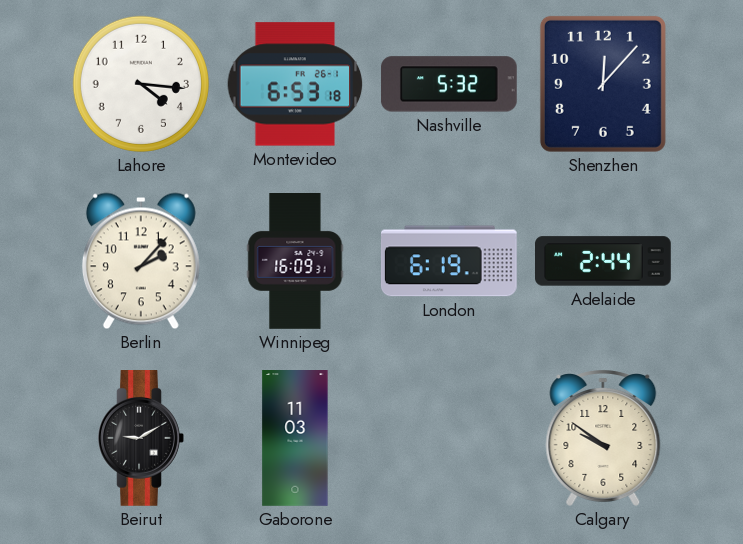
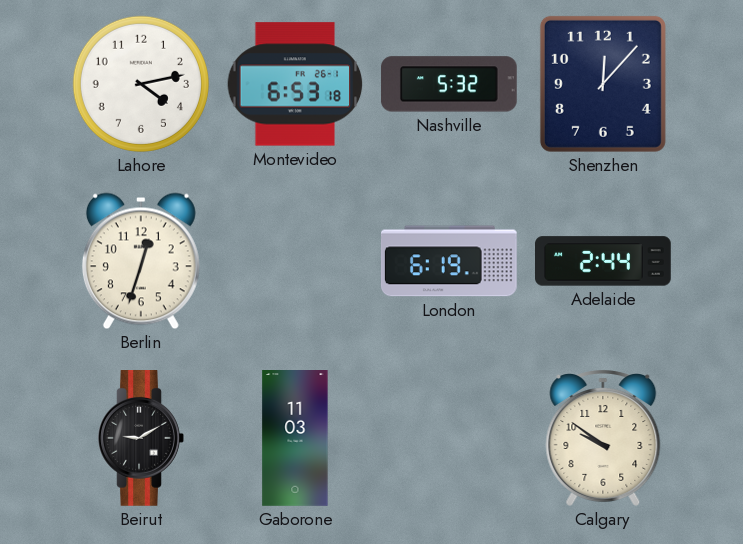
Lahore: 4:16 -> 4:13
Berlin: 2:07 -> 12:33
Winnipeg: 16:09 -> none
